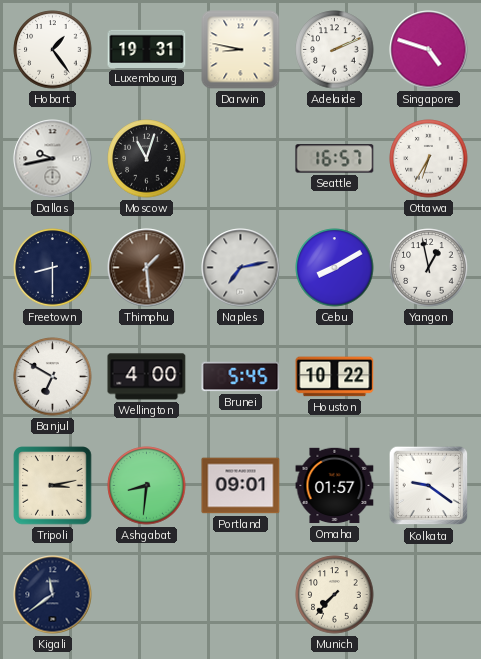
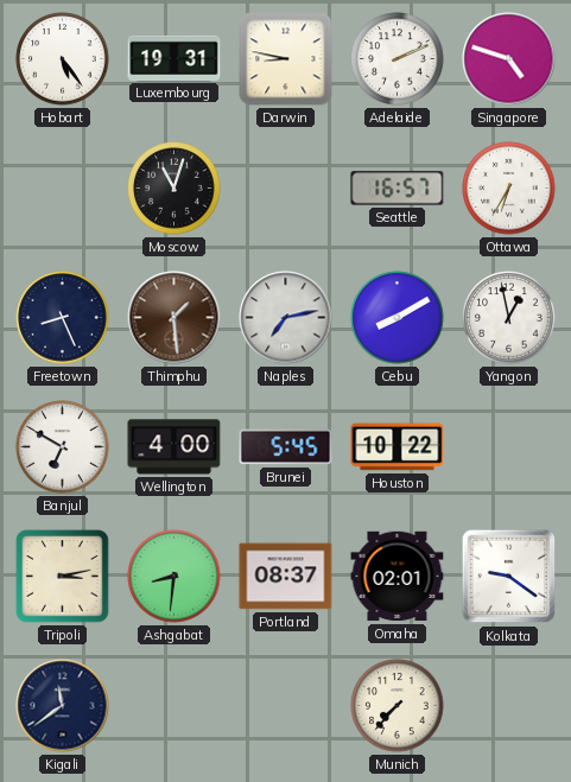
Hobart: 1:24 -> 5:24
Dallas: 9:43 -> none
Freetown: 8:30 -> 8:26
Portland: 09:01 -> 08:37
Omaha: 01:57 -> 02:01
